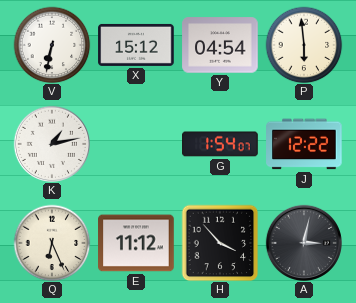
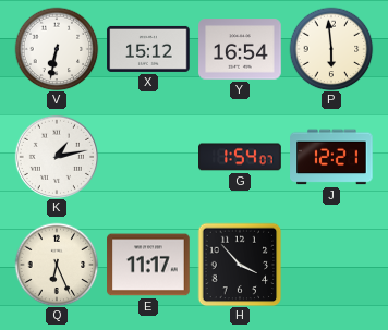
Y: 04:54 -> 16:54
J: 12:22 -> 12:21
E: 11:12 -> 11:17
A: 3:02 -> none
